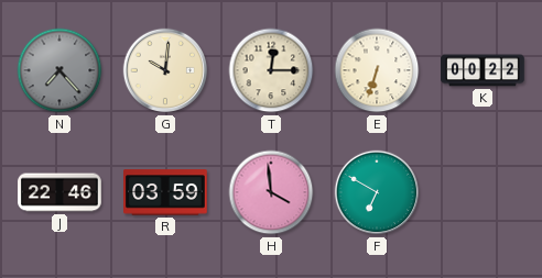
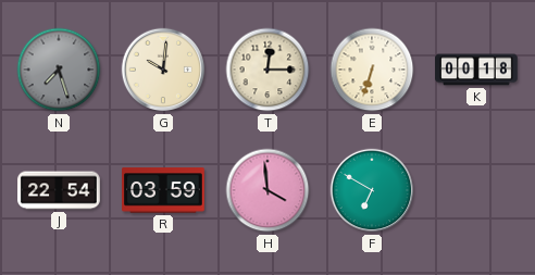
N: 7:23 -> 7:27
K: 00:22 -> 00:18
J: 22:46 -> 22:54
